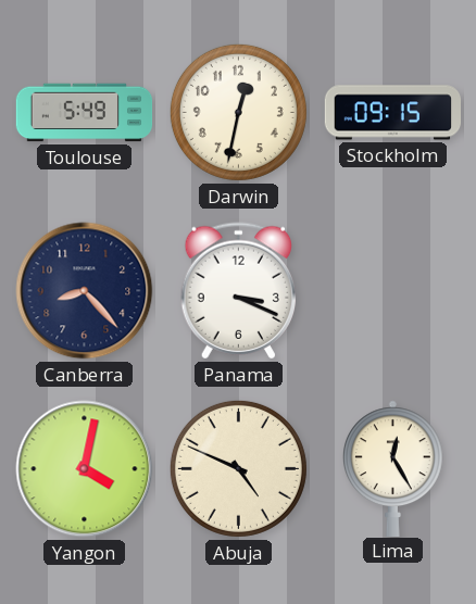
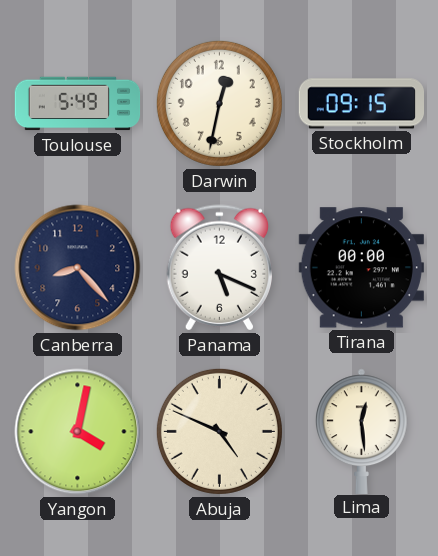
Panama: 3:19 -> 5:19
Tirana: none -> 00:00
Lima: 12:25 -> 12:29
